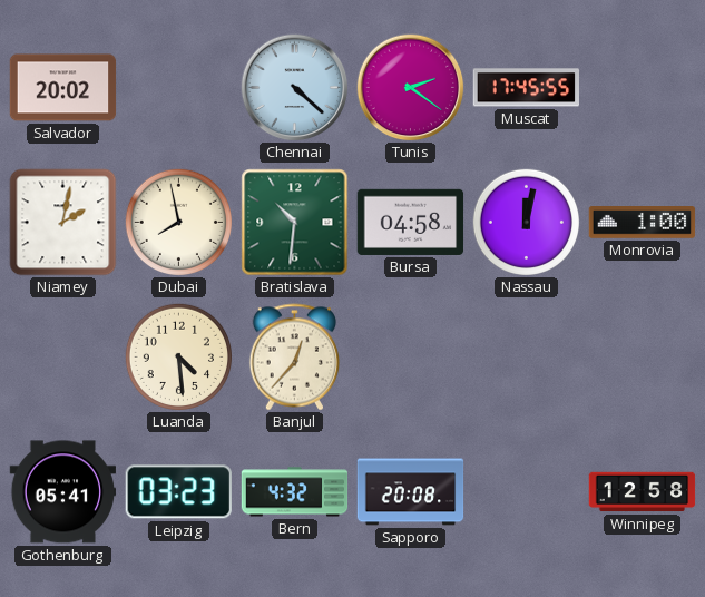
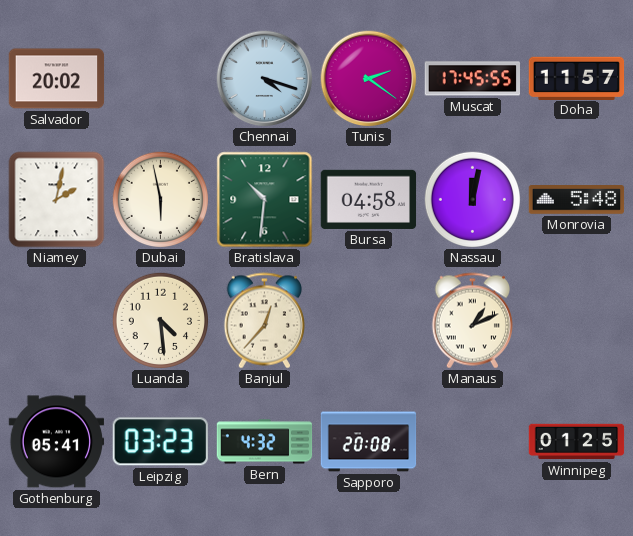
Chennai: 4:22 -> 4:18
Doha: none -> 11:57
Dubai: 7:58 -> 5:58
Monrovia: 1:00 -> 5:48
Manaus: none -> 1:11
Winnipeg: 12:58 -> 01:25
